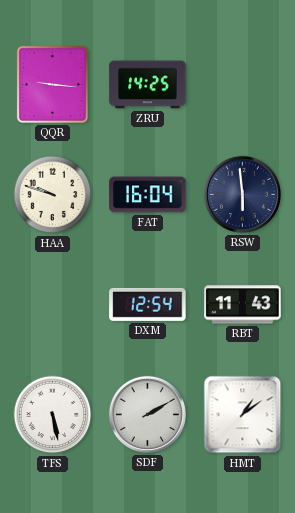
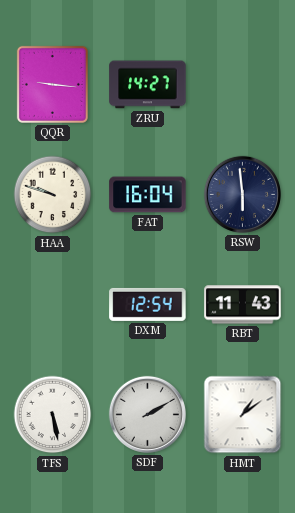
ZRU: 14:25 -> 14:27
